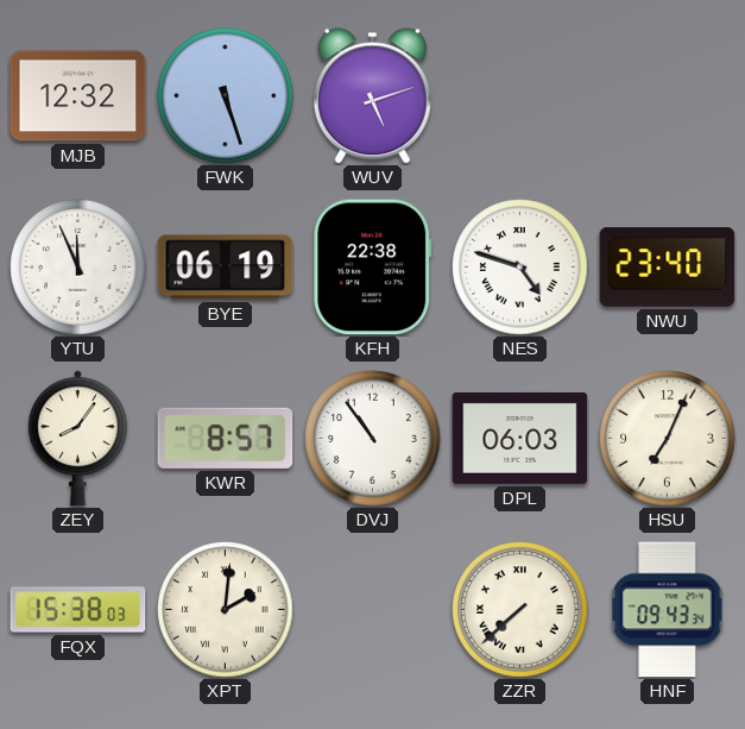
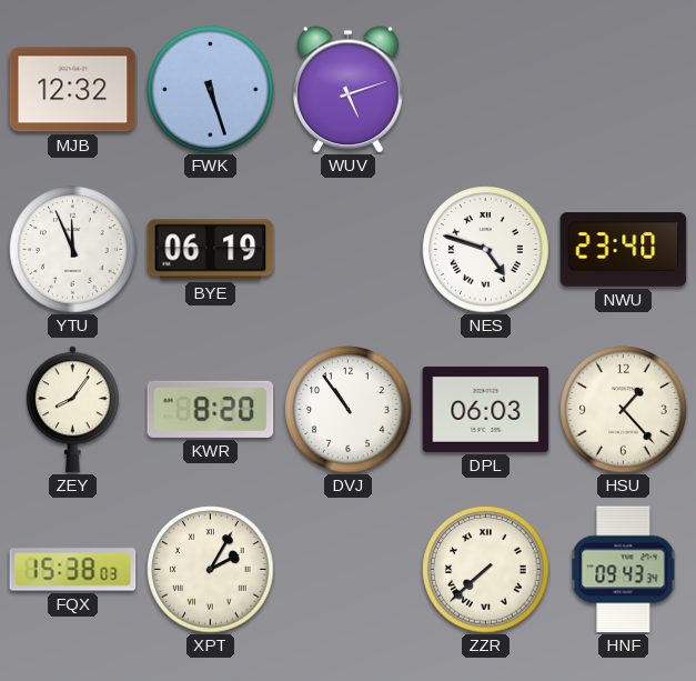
KFH: 22:38 -> none
KWR: 8:57 -> 8:20
HSU: 7:04 -> 1:23
XPT: 2:01 -> 2:05
